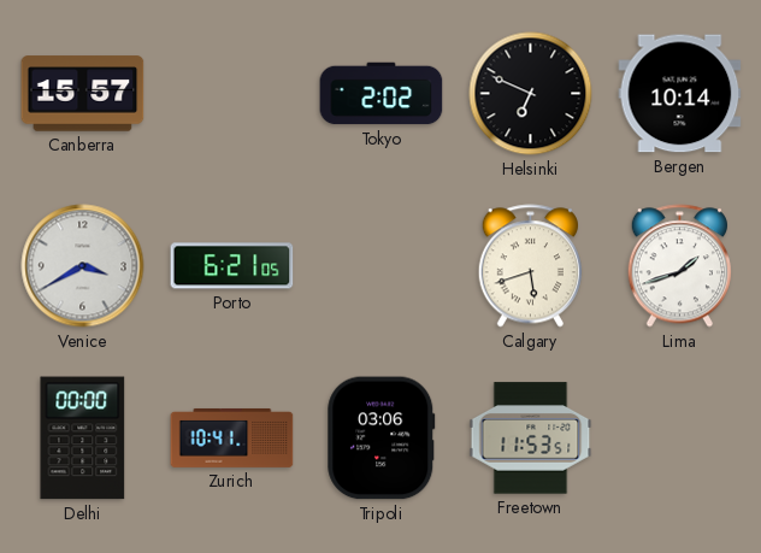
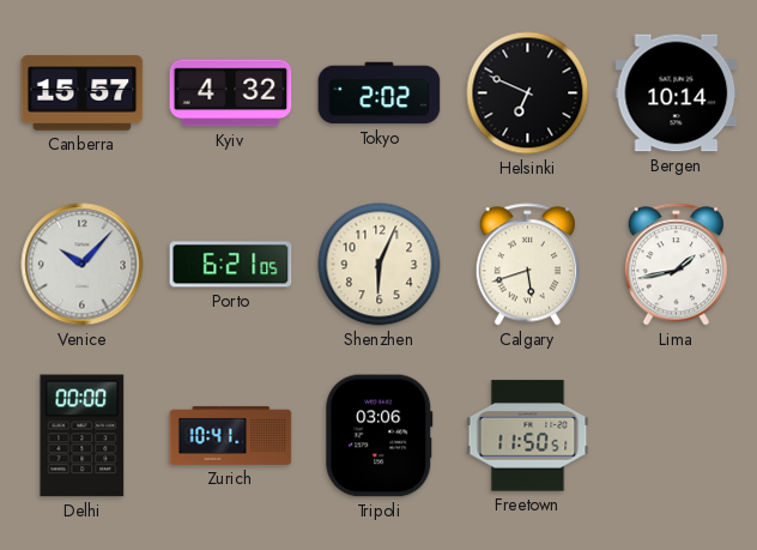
Kyiv: none -> 4:32
Venice: 3:40 -> 10:07
Shenzhen: none -> 6:04
Lima: 1:42 -> 1:43
Freetown: 11:53 -> 11:50
